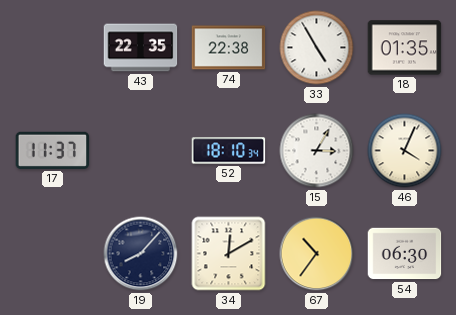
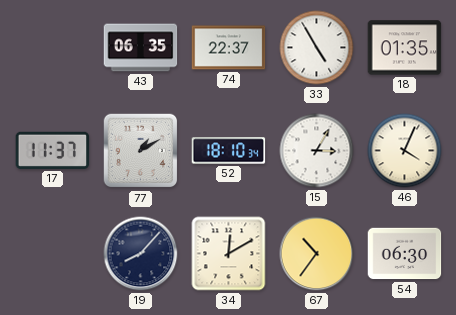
43: 22:35 -> 06:35
74: 22:38 -> 22:37
77: none -> 1:10
